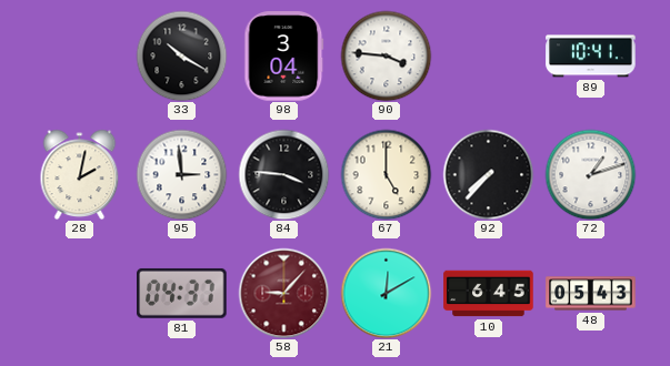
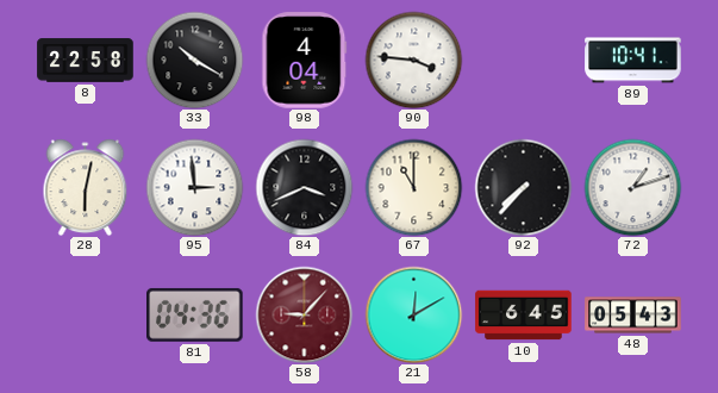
8: none -> 22:58
98: 3:04 -> 4:04
28: 2:02 -> 6:02
84: 3:46 -> 3:41
67: 5:00 -> 11:00
81: 04:37 -> 04:36
